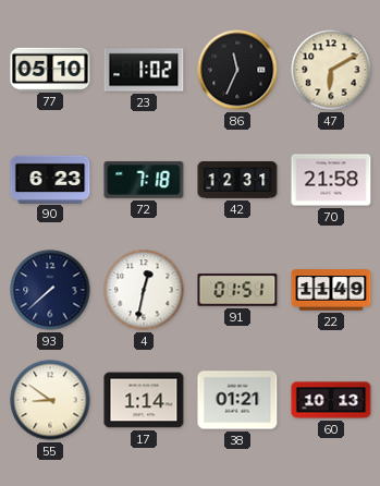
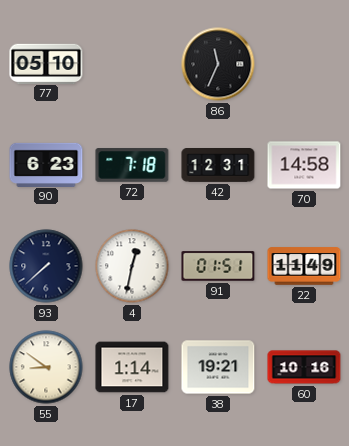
23: 1:02 -> none
47: 6:10 -> none
70: 21:58 -> 14:58
38: 01:21 -> 19:21
60: 10:13 -> 10:16
